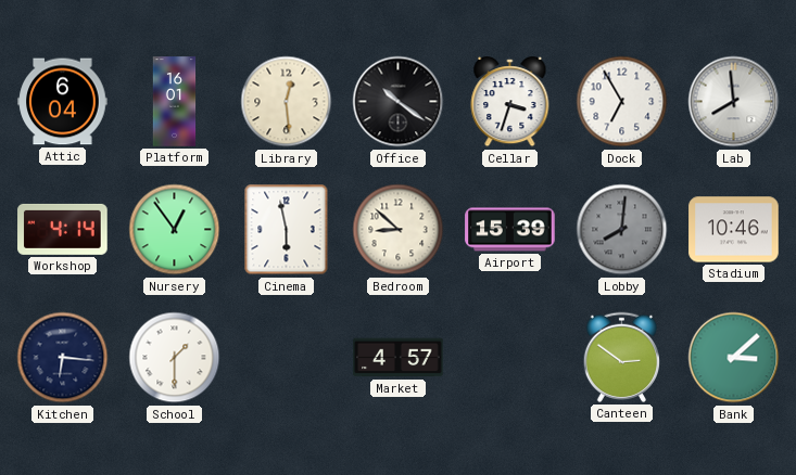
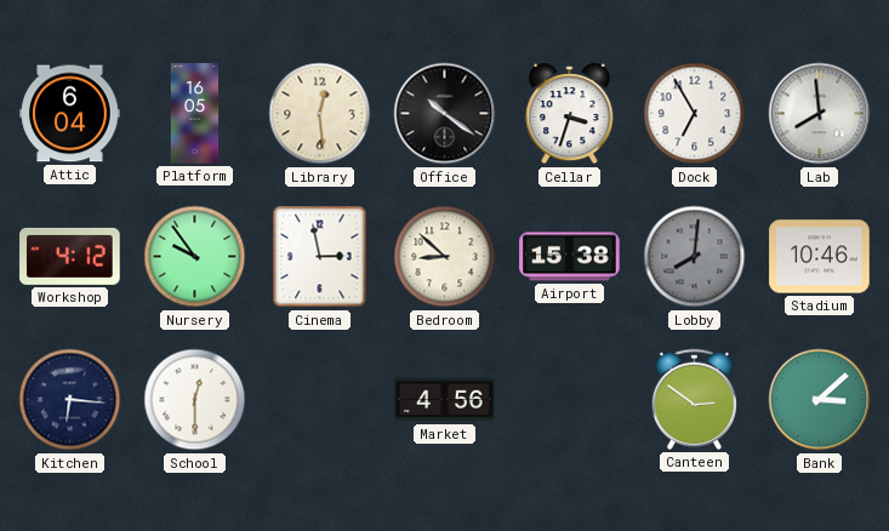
Platform: 16:01 -> 16:05
Workshop: 4:14 -> 4:12
Nursery: 12:54 -> 9:54
Cinema: 5:58 -> 2:58
Airport: 15:39 -> 15:38
School: 1:30 -> 12:30
Market: 4:57 -> 4:56
